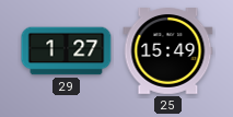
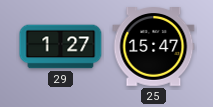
25: 15:49 -> 15:47
